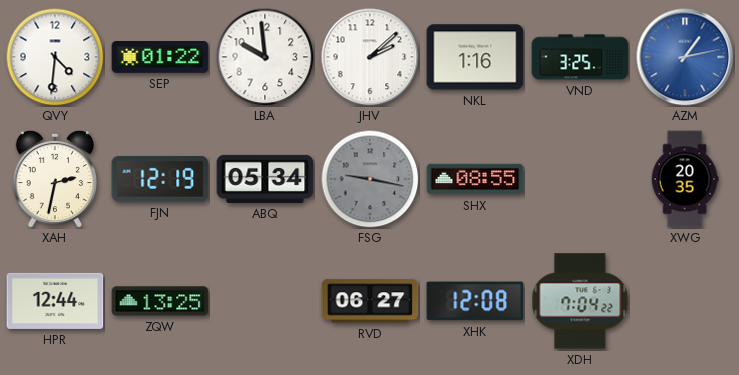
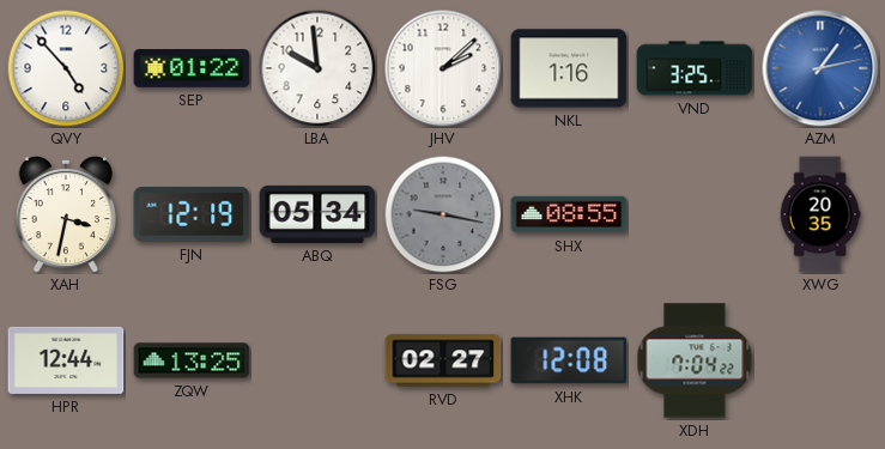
QVY: 4:31 -> 4:53
XAH: 2:32 -> 3:32
RVD: 06:27 -> 02:27
